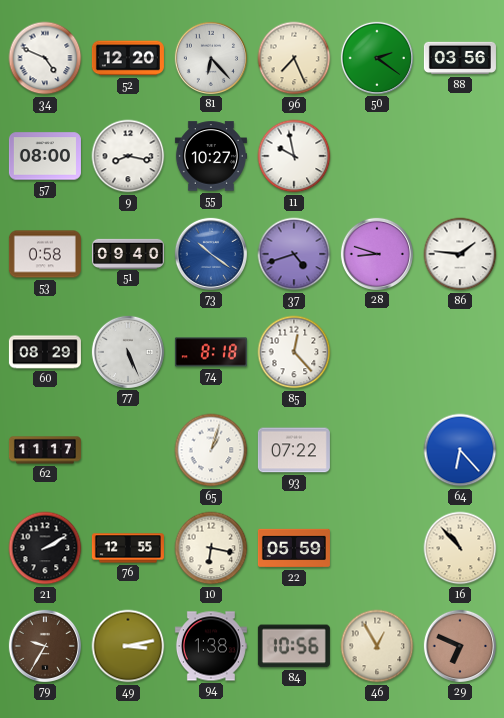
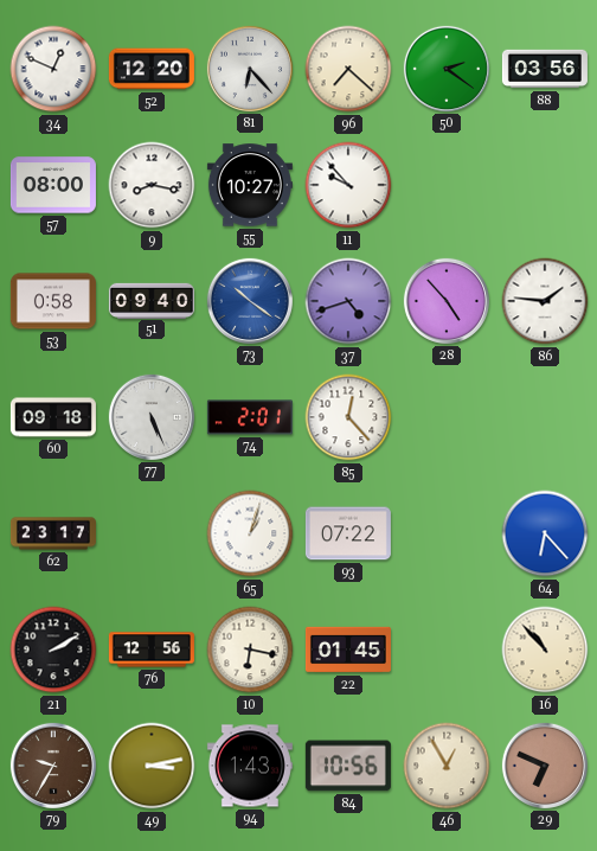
34: 4:49 -> 12:49
96: 7:26 -> 7:22
11: 9:58 -> 9:53
28: 8:48 -> 4:53
60: 08:29 -> 09:18
74: 8:18 -> 2:01
62: 11:17 -> 23:17
76: 12:55 -> 12:56
22: 05:59 -> 01:45
94: 1:38 -> 1:43
